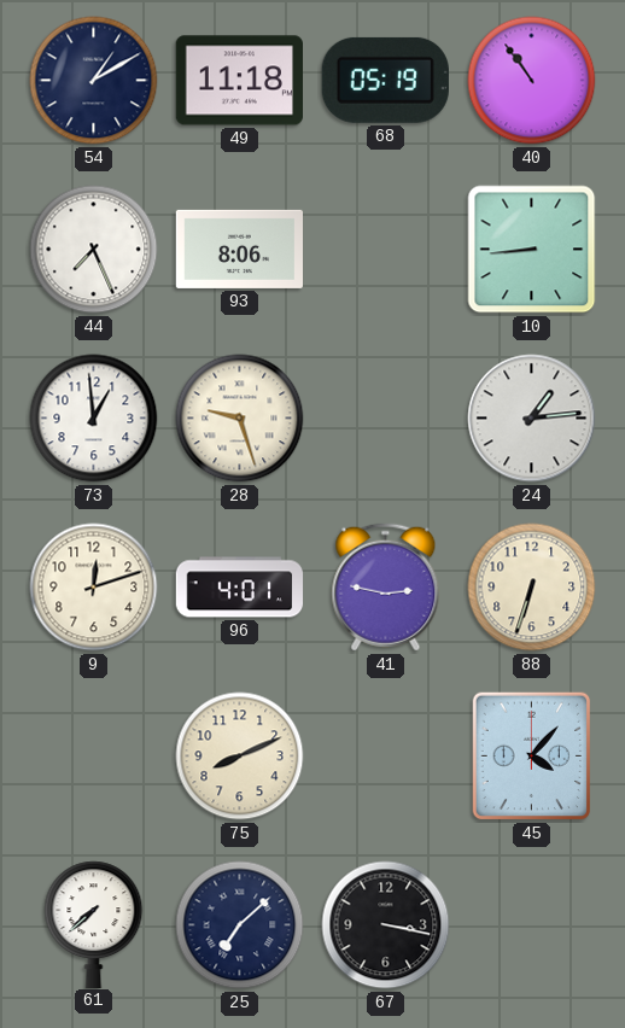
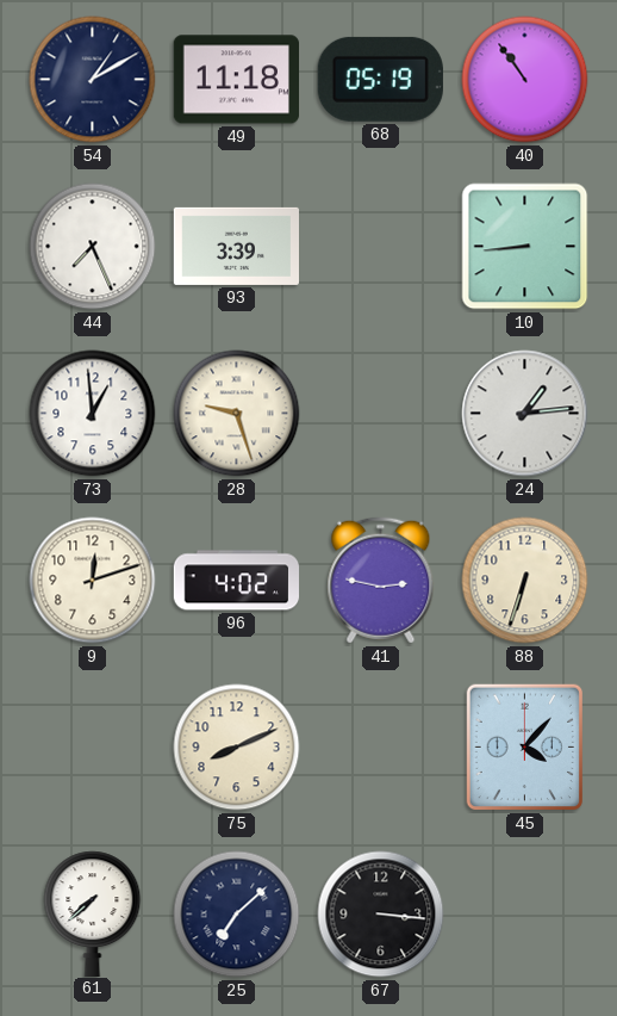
93: 8:06 -> 3:39
96: 4:01 -> 4:02
67: 3:17 -> 3:16
